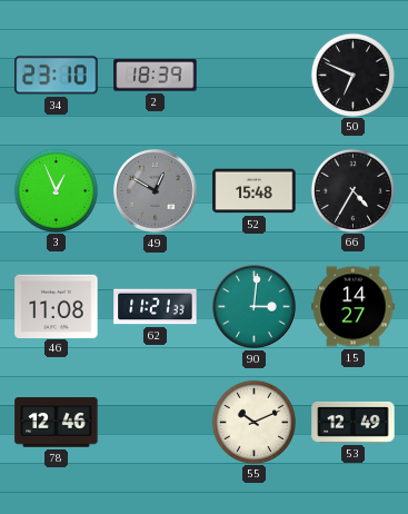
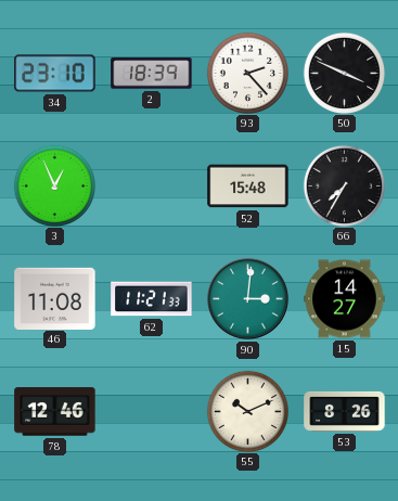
93: none -> 2:23
50: 6:49 -> 3:49
49: 12:50 -> none
66: 4:35 -> 7:35
53: 12:49 -> 8:26
